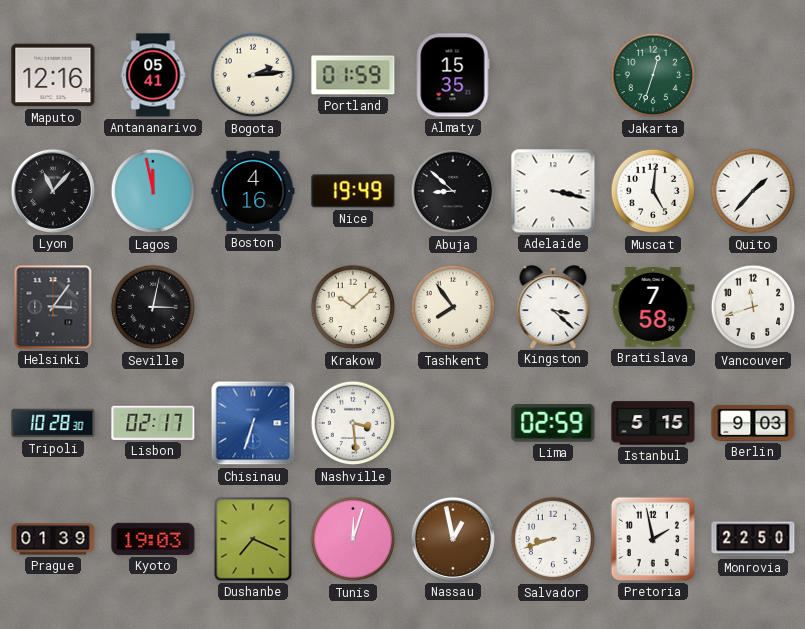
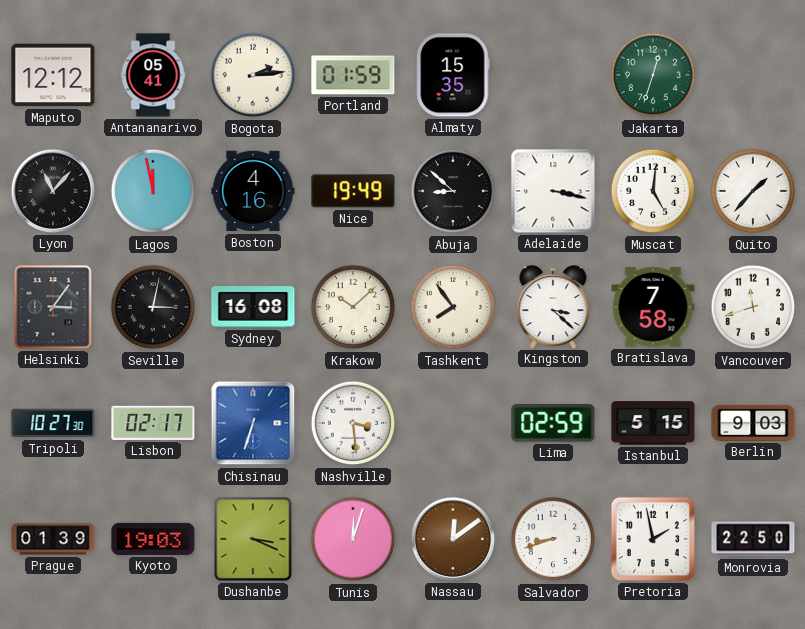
Maputo: 12:16 -> 12:12
Sydney: none -> 16:08
Tripoli: 10:28 -> 10:27
Dushanbe: 7:19 -> 3:19
Nassau: 12:58 -> 12:09
